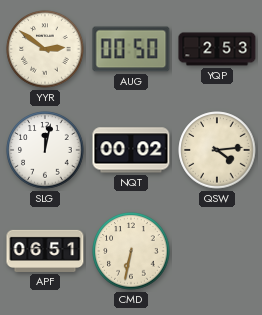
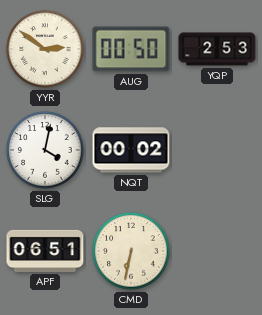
SLG: 12:02 -> 4:02
QSW: 4:14 -> none
